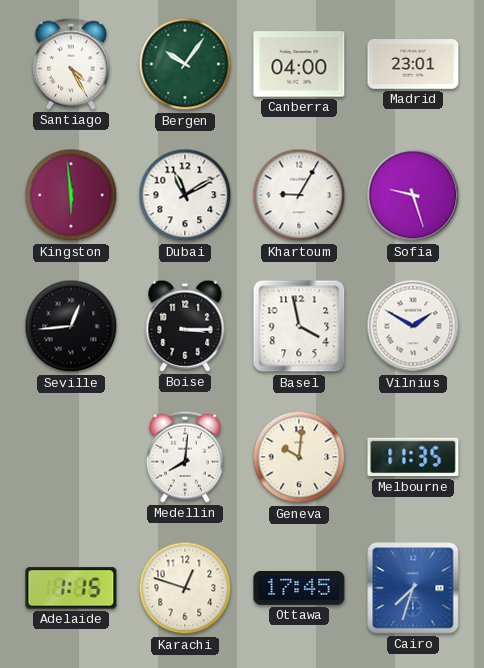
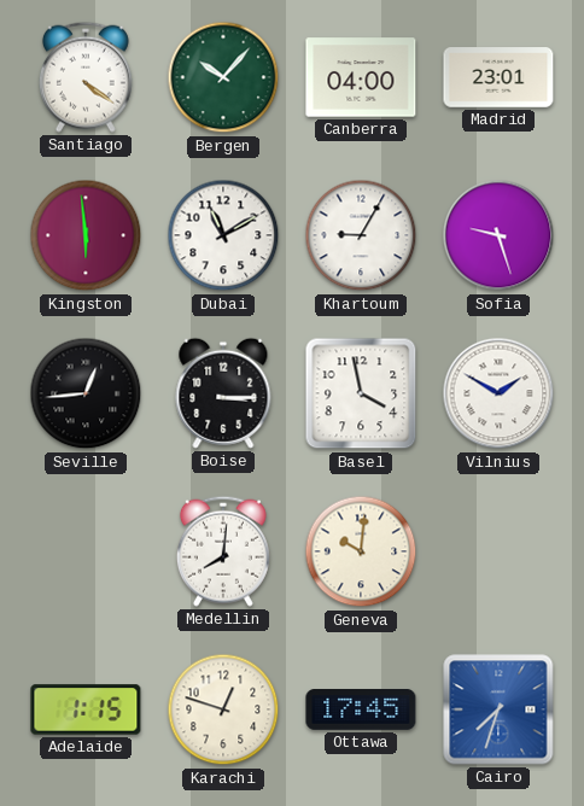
Santiago: 4:25 -> 4:21
Bergen: 10:06 -> 10:07
Melbourne: 11:35 -> none
